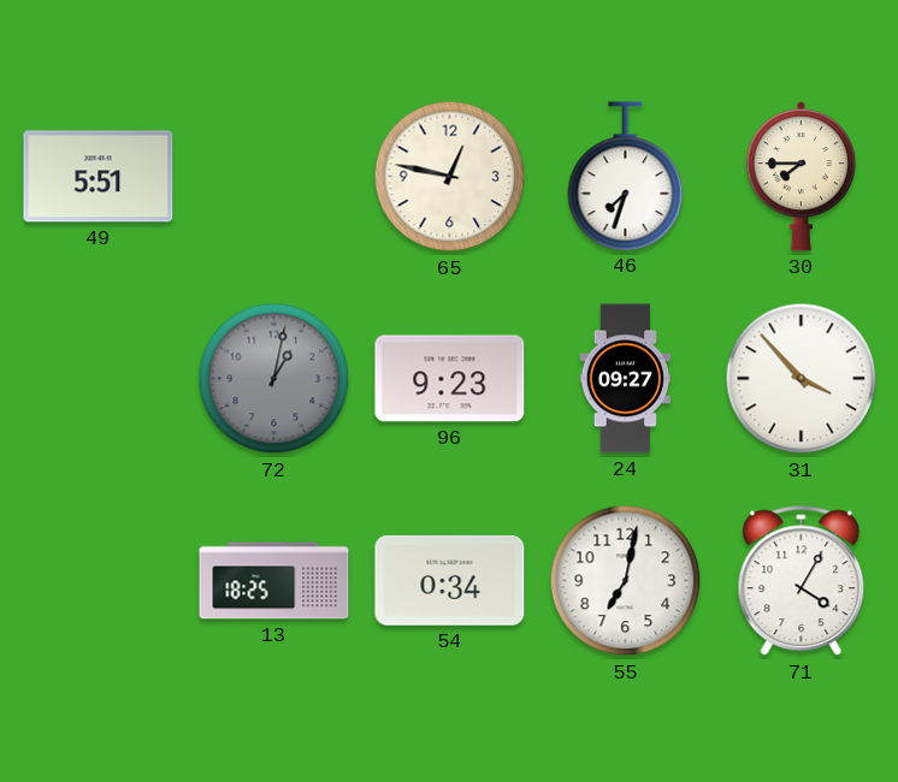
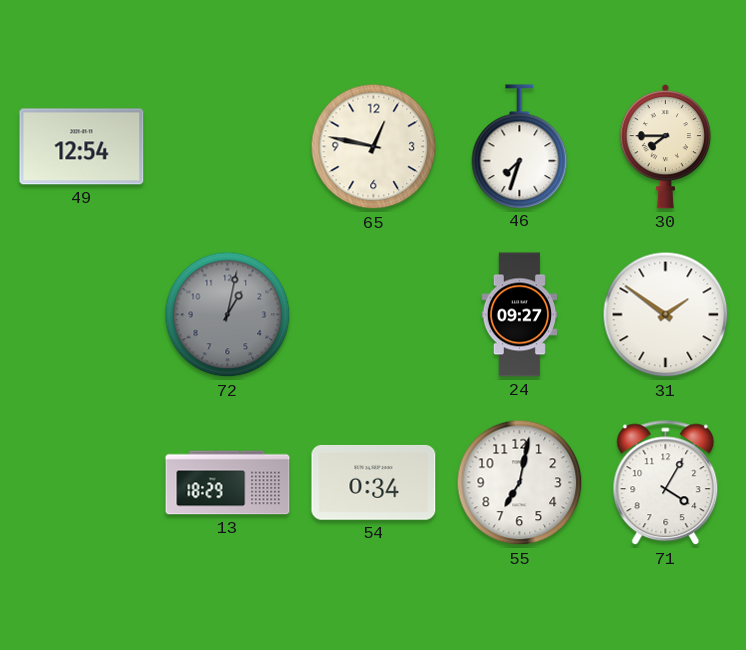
49: 5:51 -> 12:54
96: 9:23 -> none
31: 3:53 -> 1:51
13: 18:25 -> 18:29
